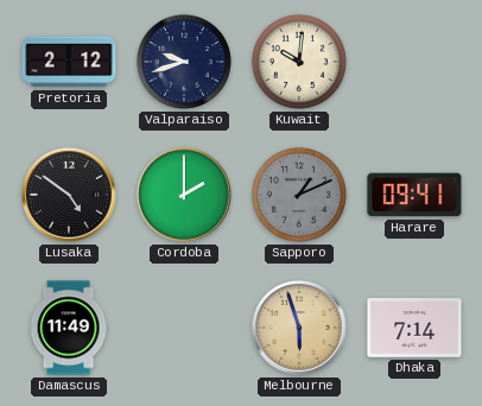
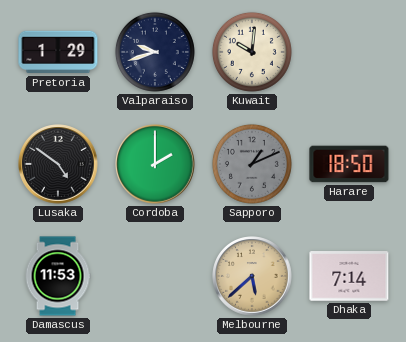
Pretoria: 2:12 -> 1:29
Harare: 09:41 -> 18:50
Damascus: 11:49 -> 11:53
Melbourne: 5:57 -> 5:38
